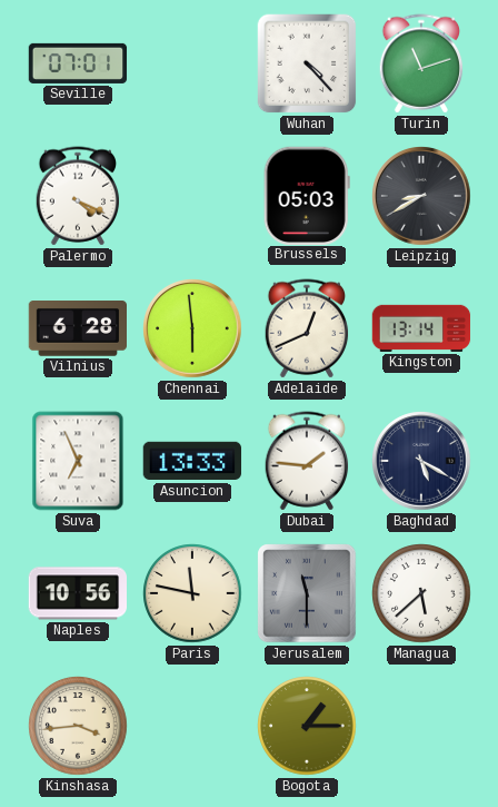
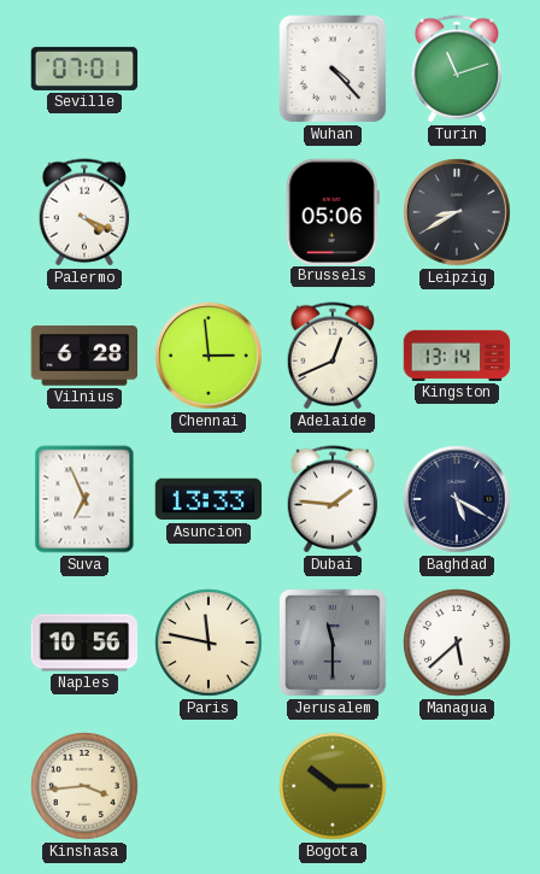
Brussels: 05:03 -> 05:06
Chennai: 5:59 -> 2:59
Bogota: 1:15 -> 10:15
